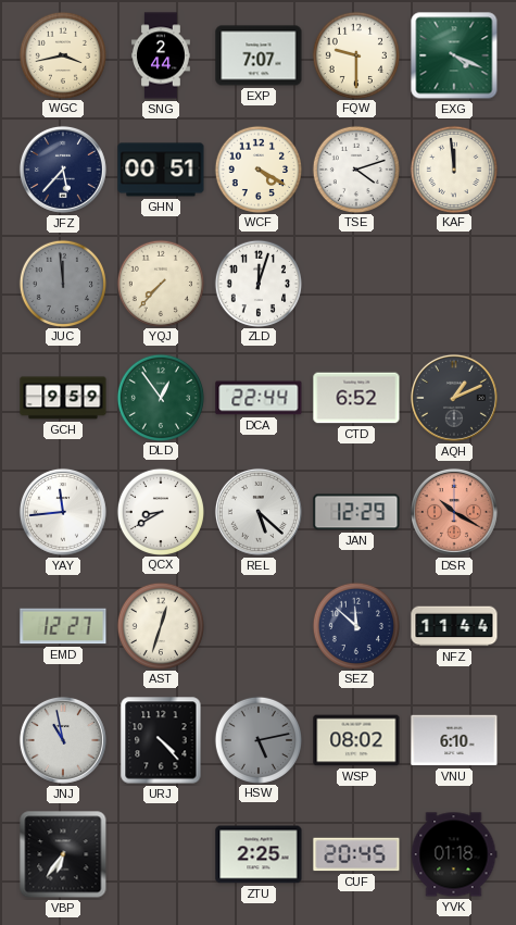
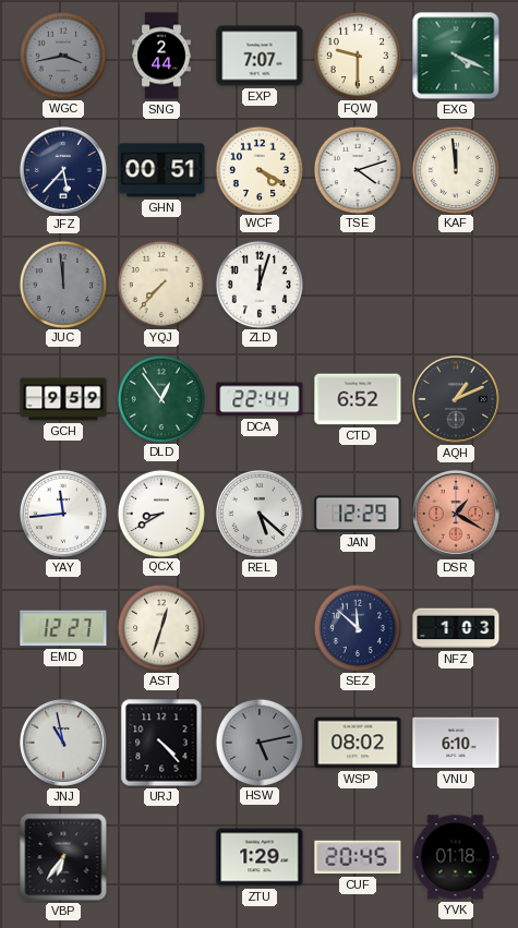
WGC dial: cream -> grey
DSR: 10:20 -> 1:20
NFZ: 11:44 -> 1:03
ZTU: 2:25 -> 1:29
